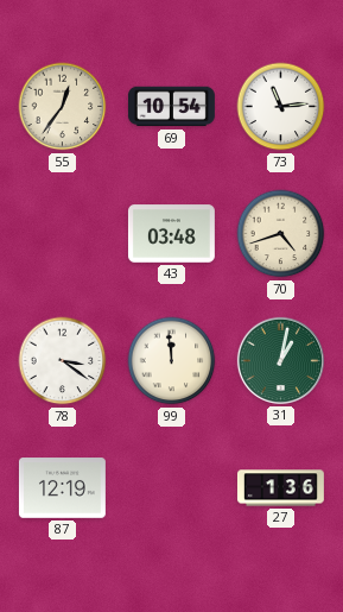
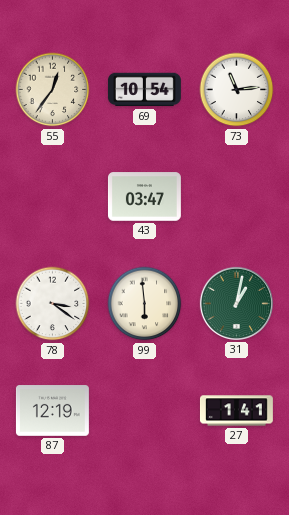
43: 03:48 -> 03:47
70: 4:42 -> none
99: 11:59 -> 5:59
27: 1:36 -> 1:41
